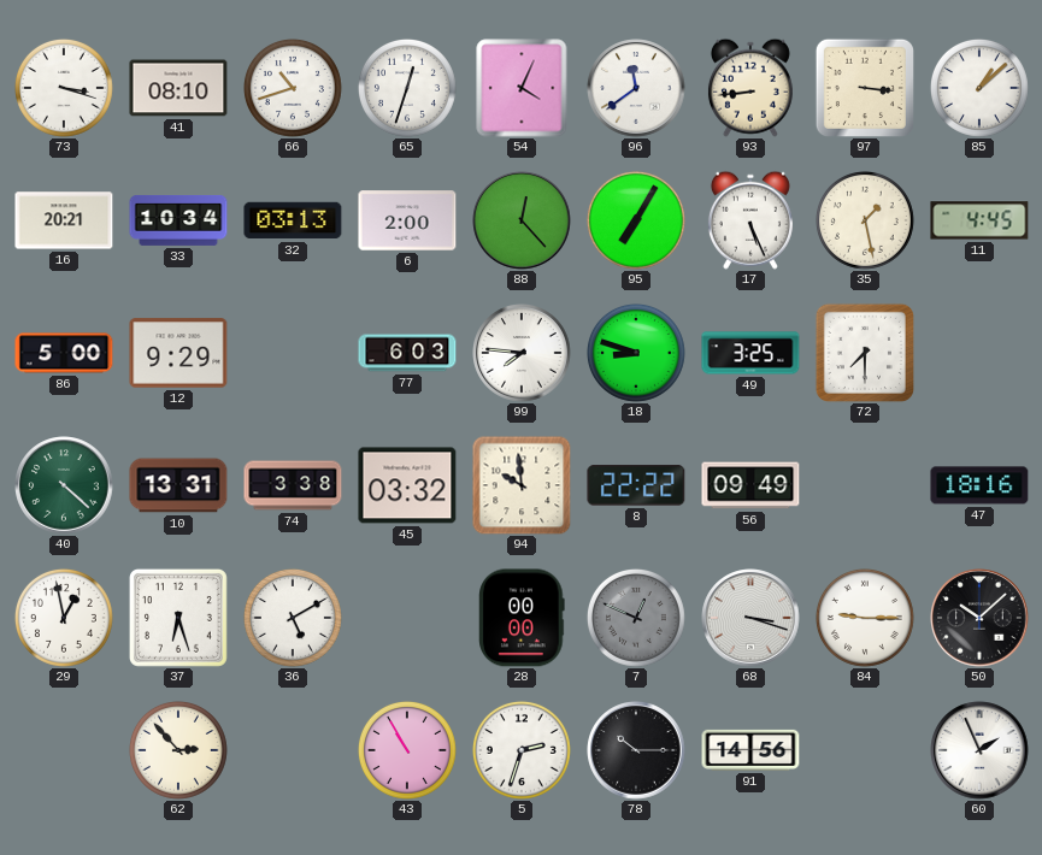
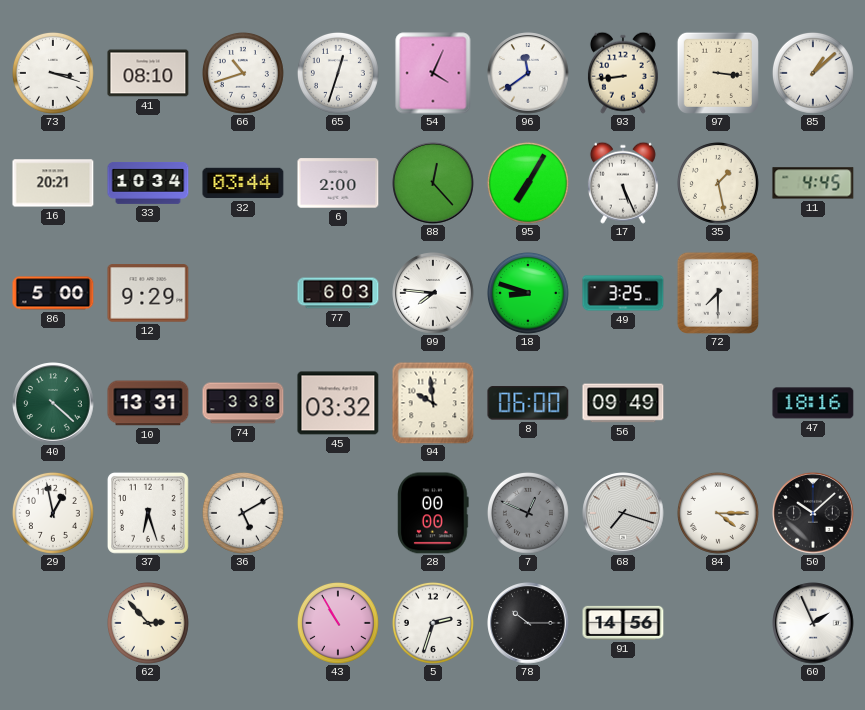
32: 03:13 -> 03:44
8: 22:22 -> 06:00
68: 3:18 -> 7:18
84: 9:15 -> 4:15
